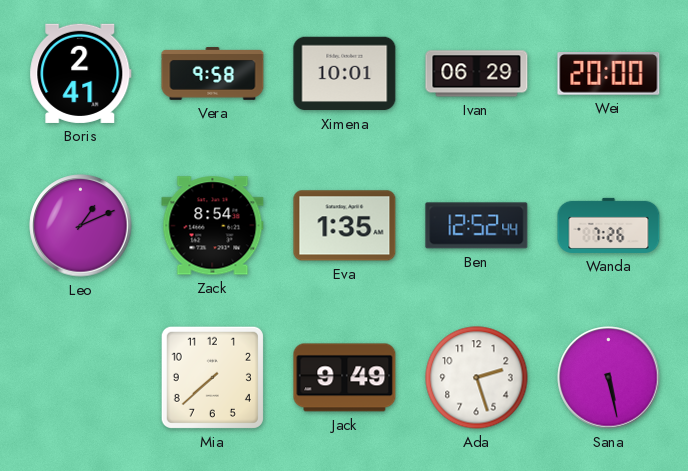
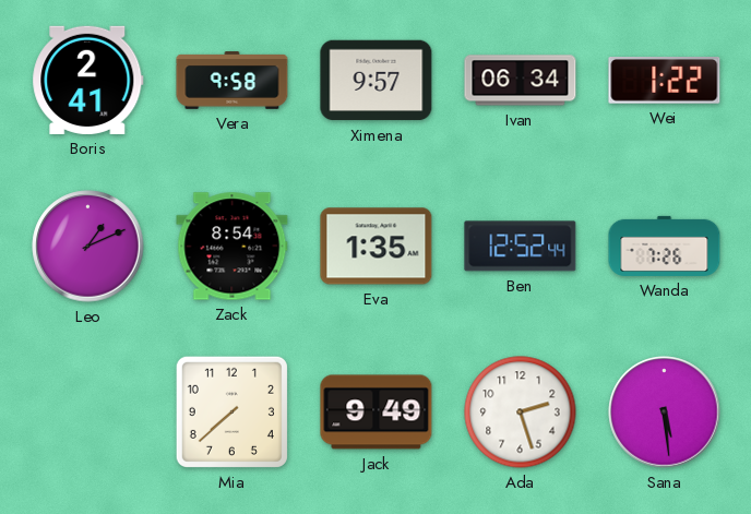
Ximena: 10:01 -> 9:57
Ivan: 06:29 -> 06:34
Wei: 20:00 -> 1:22
Sana: 5:28 -> 5:29
